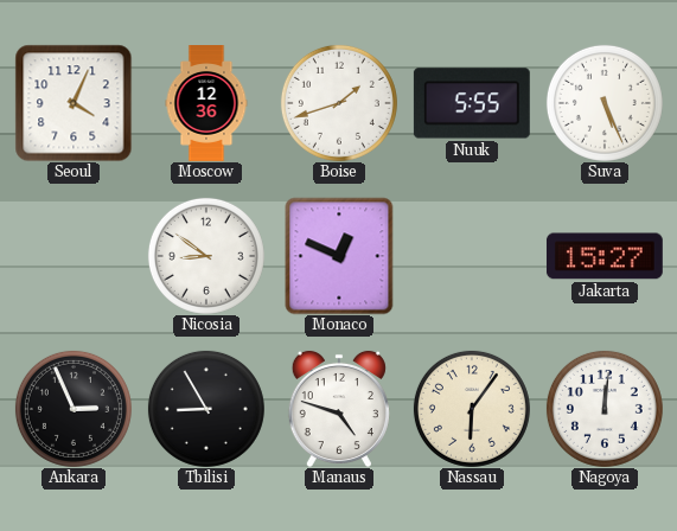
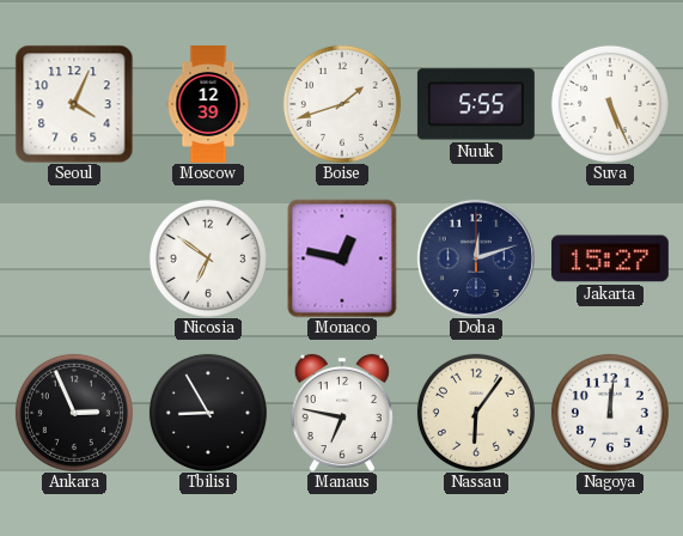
Moscow: 12:36 -> 12:39
Nicosia: 8:51 -> 6:51
Monaco: 12:49 -> 12:47
Doha: none -> 12:12
Manaus: 4:48 -> 6:47
